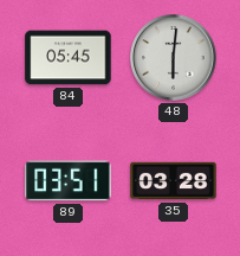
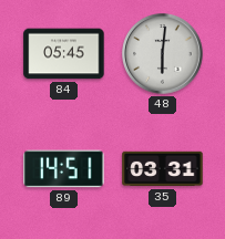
89: 03:51 -> 14:51
35: 03:28 -> 03:31
